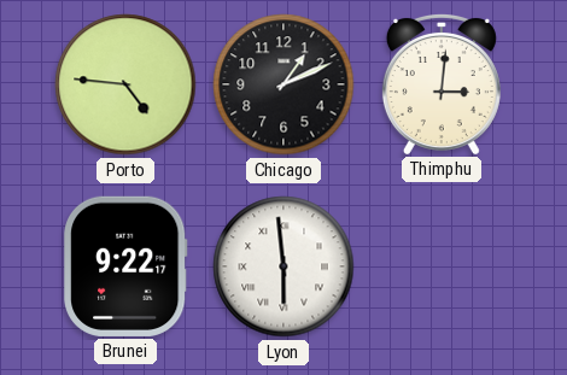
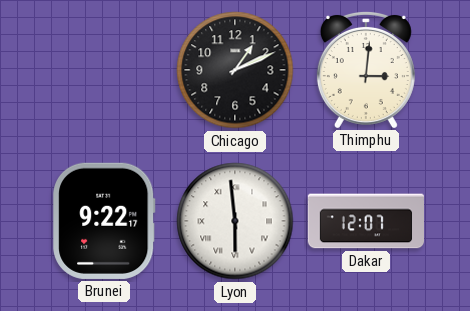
Porto: 4:46 -> none
Dakar: none -> 12:07
